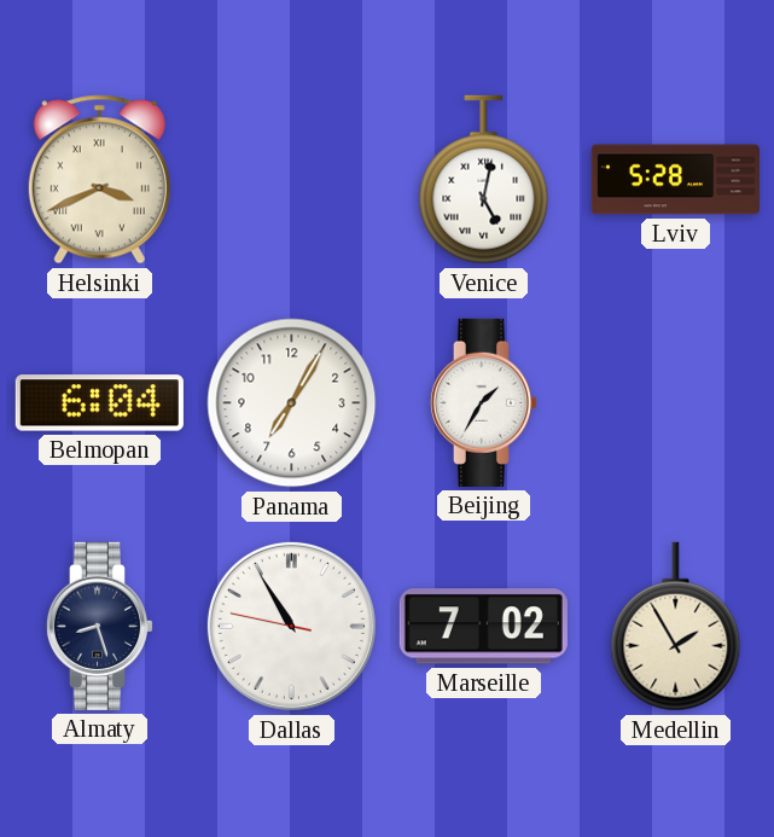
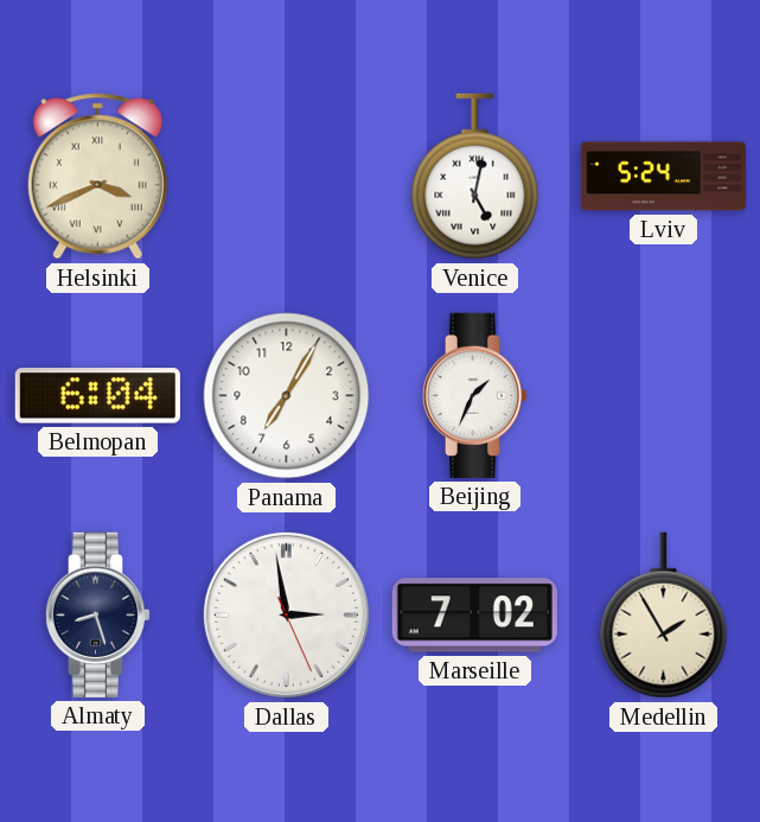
Lviv: 5:28 -> 5:24
Beijing: 1:35 -> 1:34
Dallas: 10:54 -> 2:58
